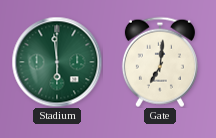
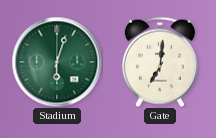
Stadium: 5:59 -> 6:03
